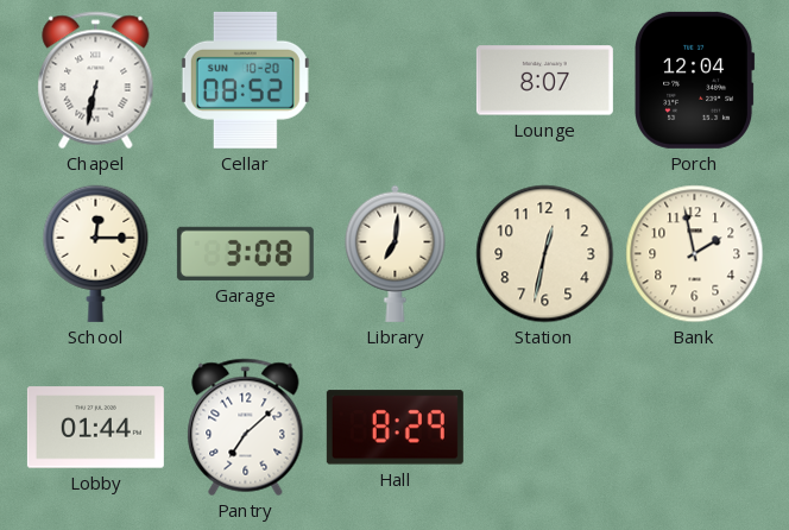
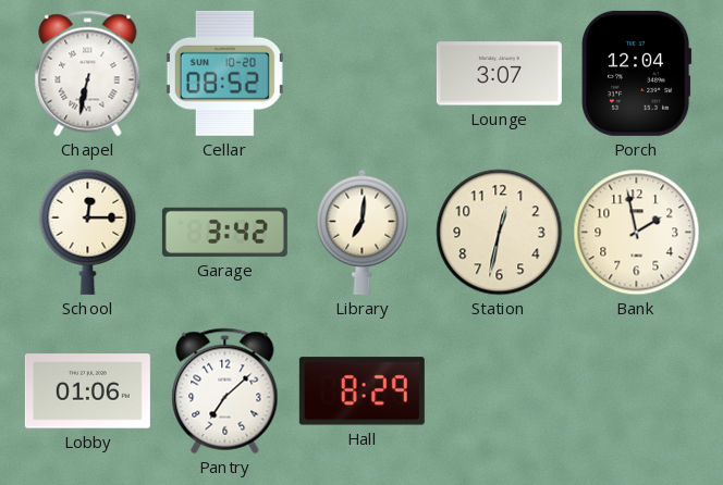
Lounge: 8:07 -> 3:07
Garage: 3:08 -> 3:42
Lobby: 01:44 -> 01:06
